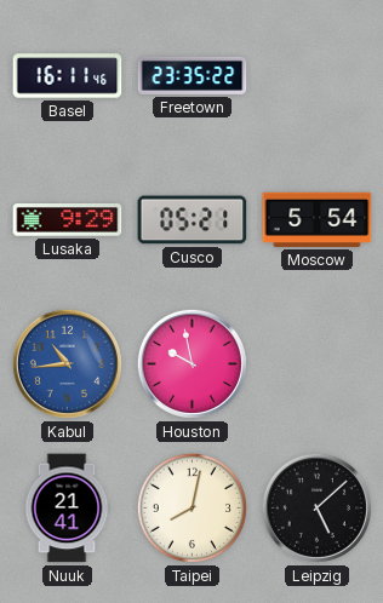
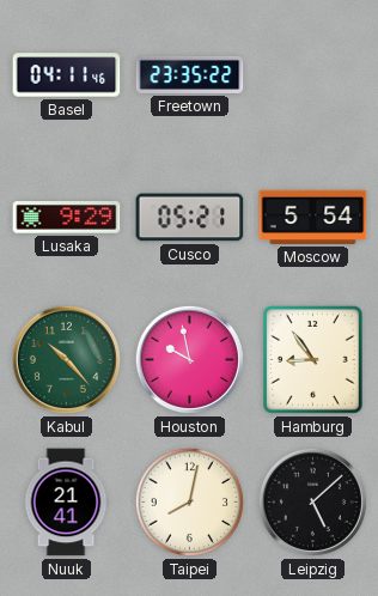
Basel: 16:11 -> 04:11
Kabul: 10:44 -> 10:23
Kabul dial: blue -> green
Hamburg: none -> 8:54
